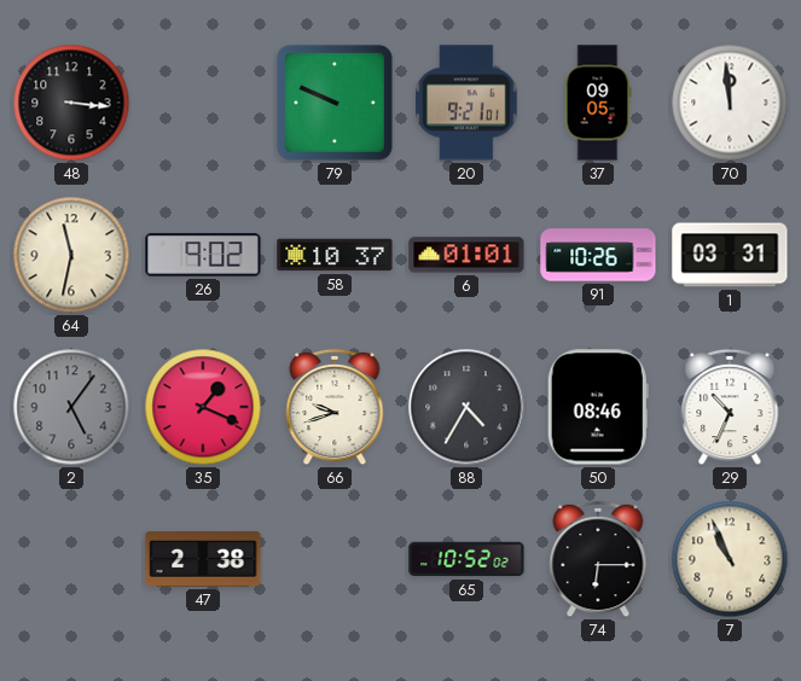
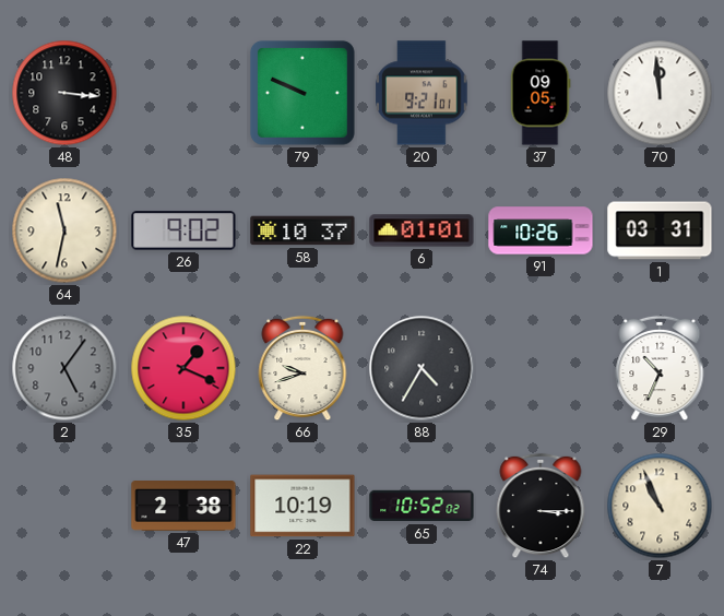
50: 08:46 -> none
22: none -> 10:19
74: 6:15 -> 3:15
